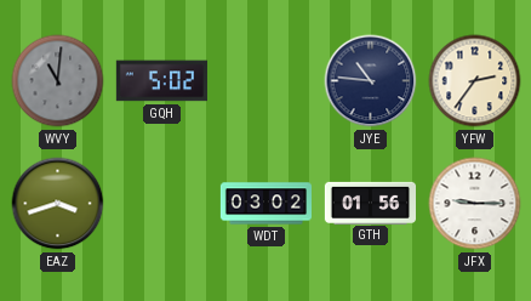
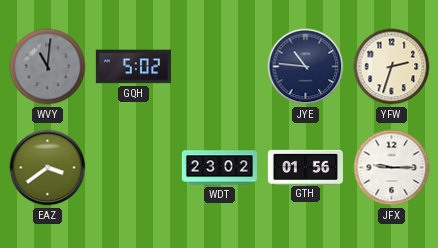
YFW: 2:36 -> 2:33
EAZ: 3:42 -> 3:39
WDT: 03:02 -> 23:02
